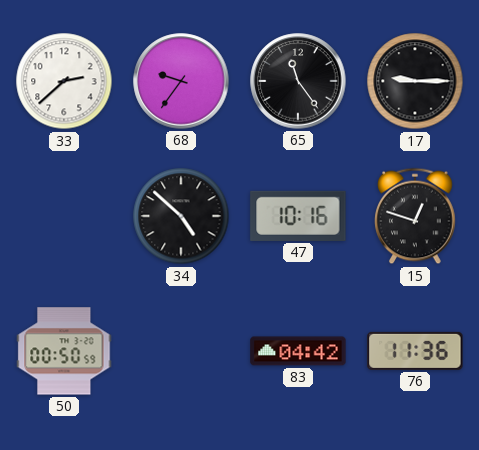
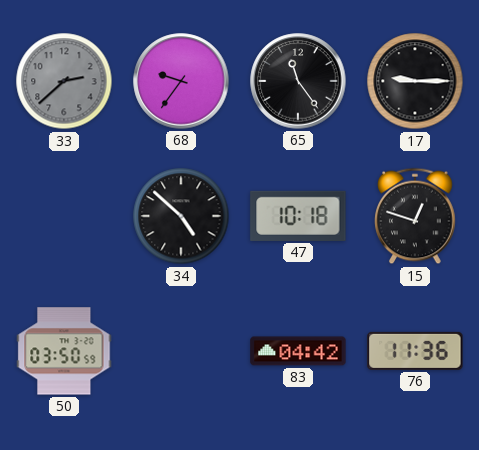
33 dial: white -> grey
47: 10:16 -> 10:18
50: 00:50 -> 03:50
